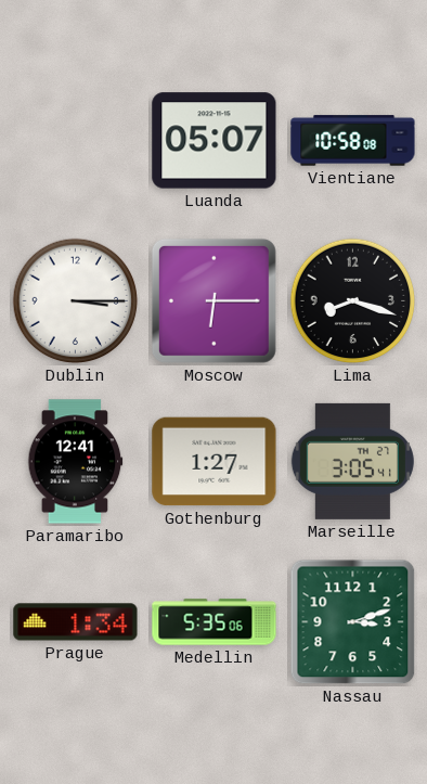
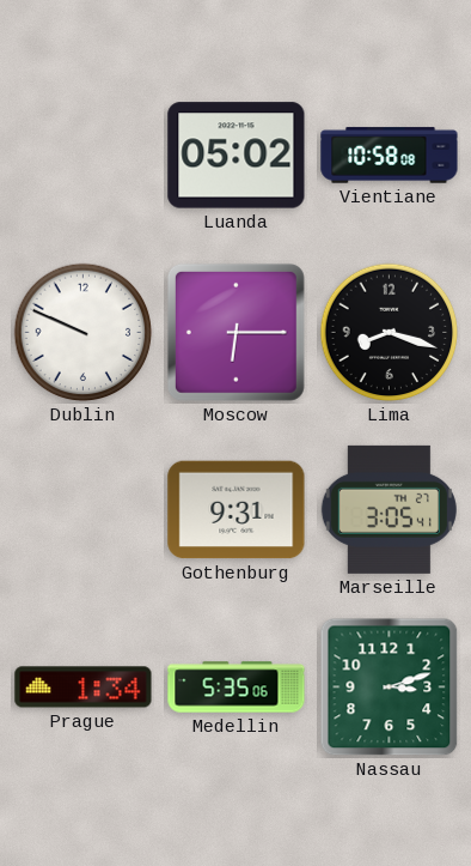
Luanda: 05:07 -> 05:02
Dublin: 3:15 -> 9:49
Paramaribo: 12:41 -> none
Gothenburg: 1:27 -> 9:31
